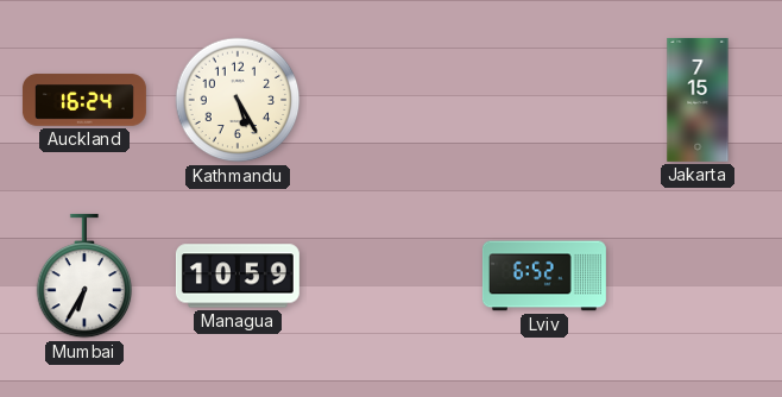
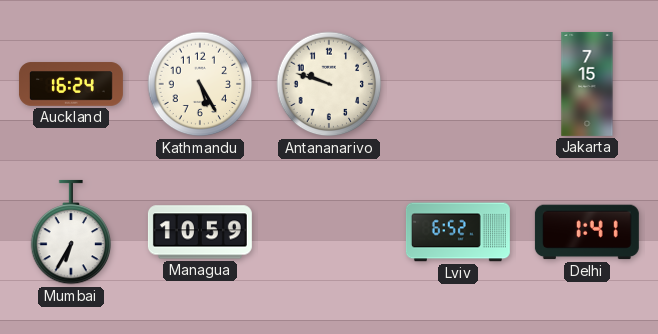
Antananarivo: none -> 9:48
Delhi: none -> 1:41
